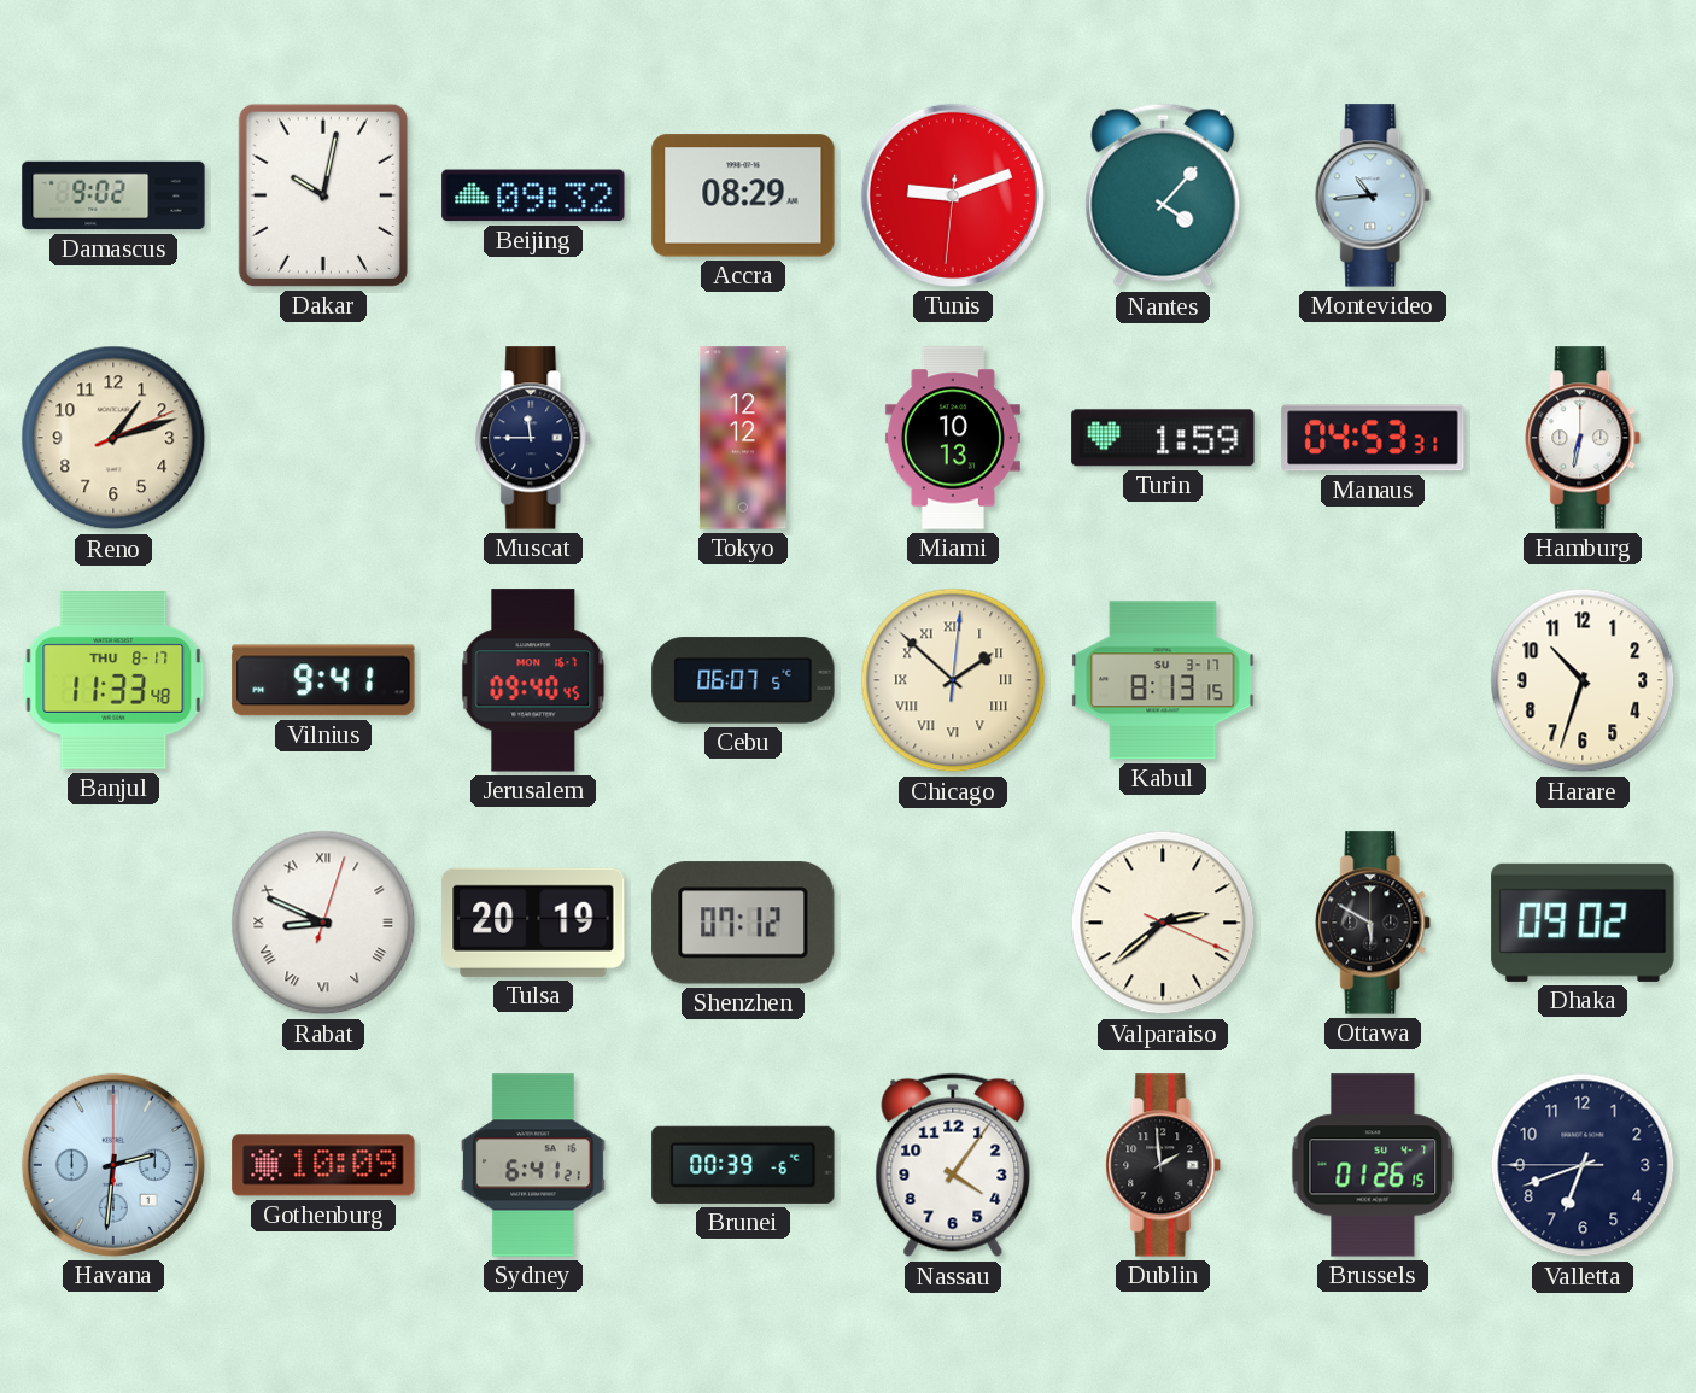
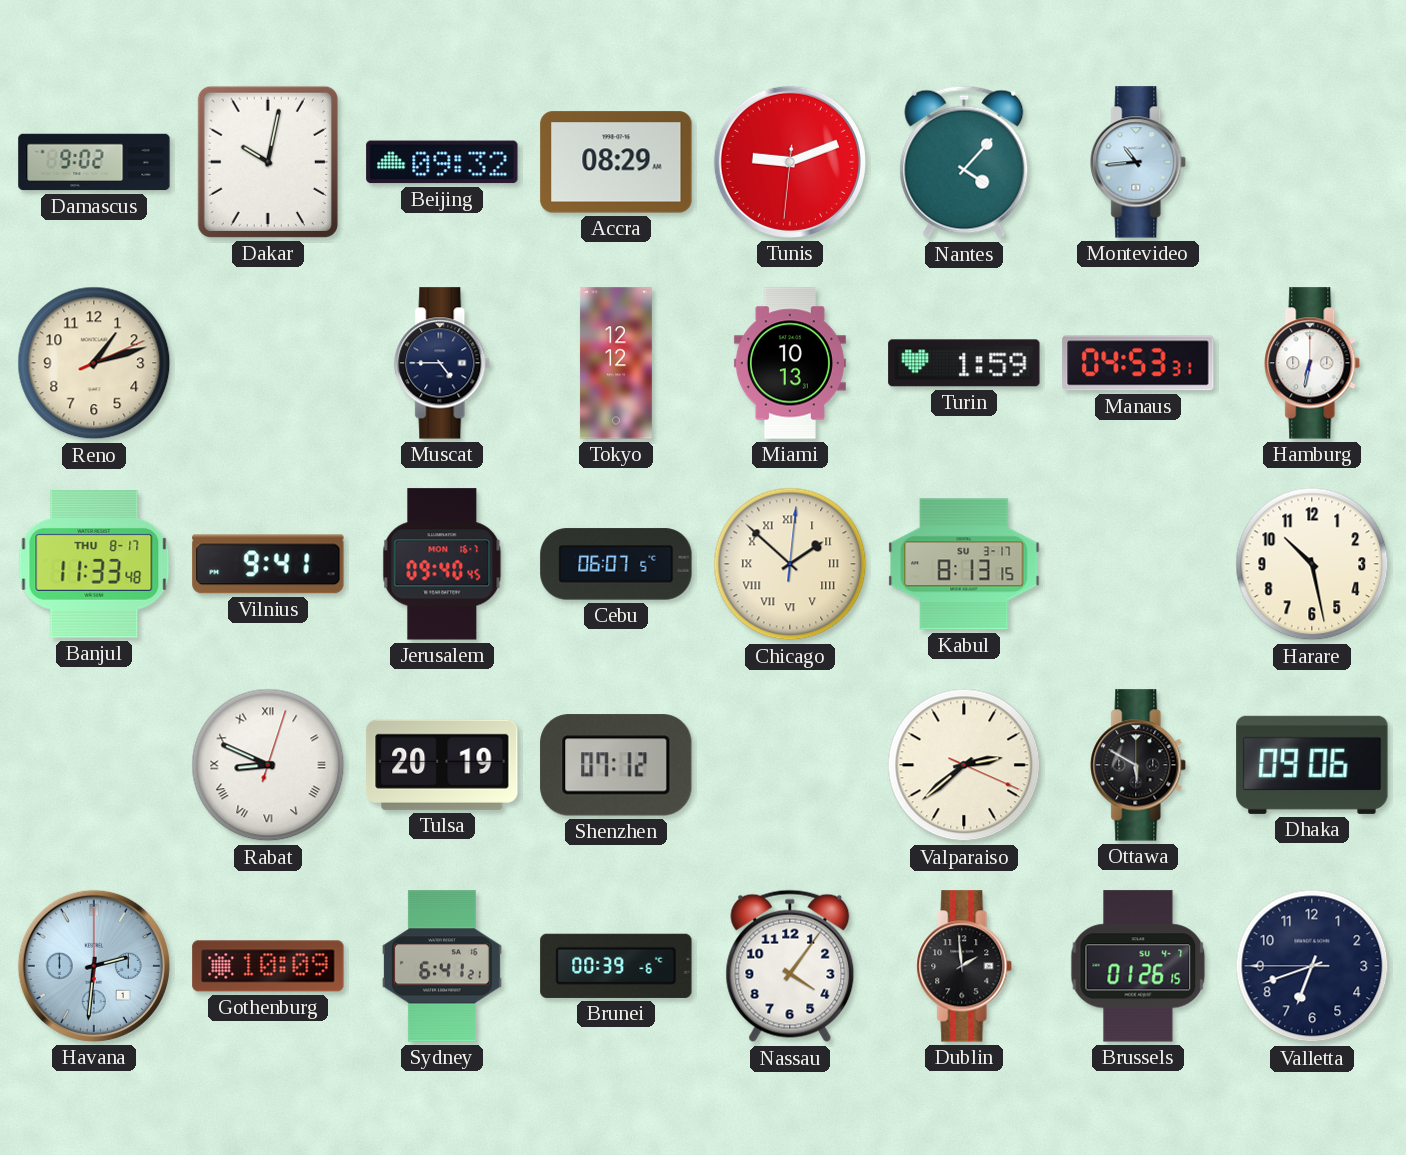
Muscat: 11:45 -> 4:45
Harare: 10:33 -> 10:28
Dhaka: 09:02 -> 09:06
